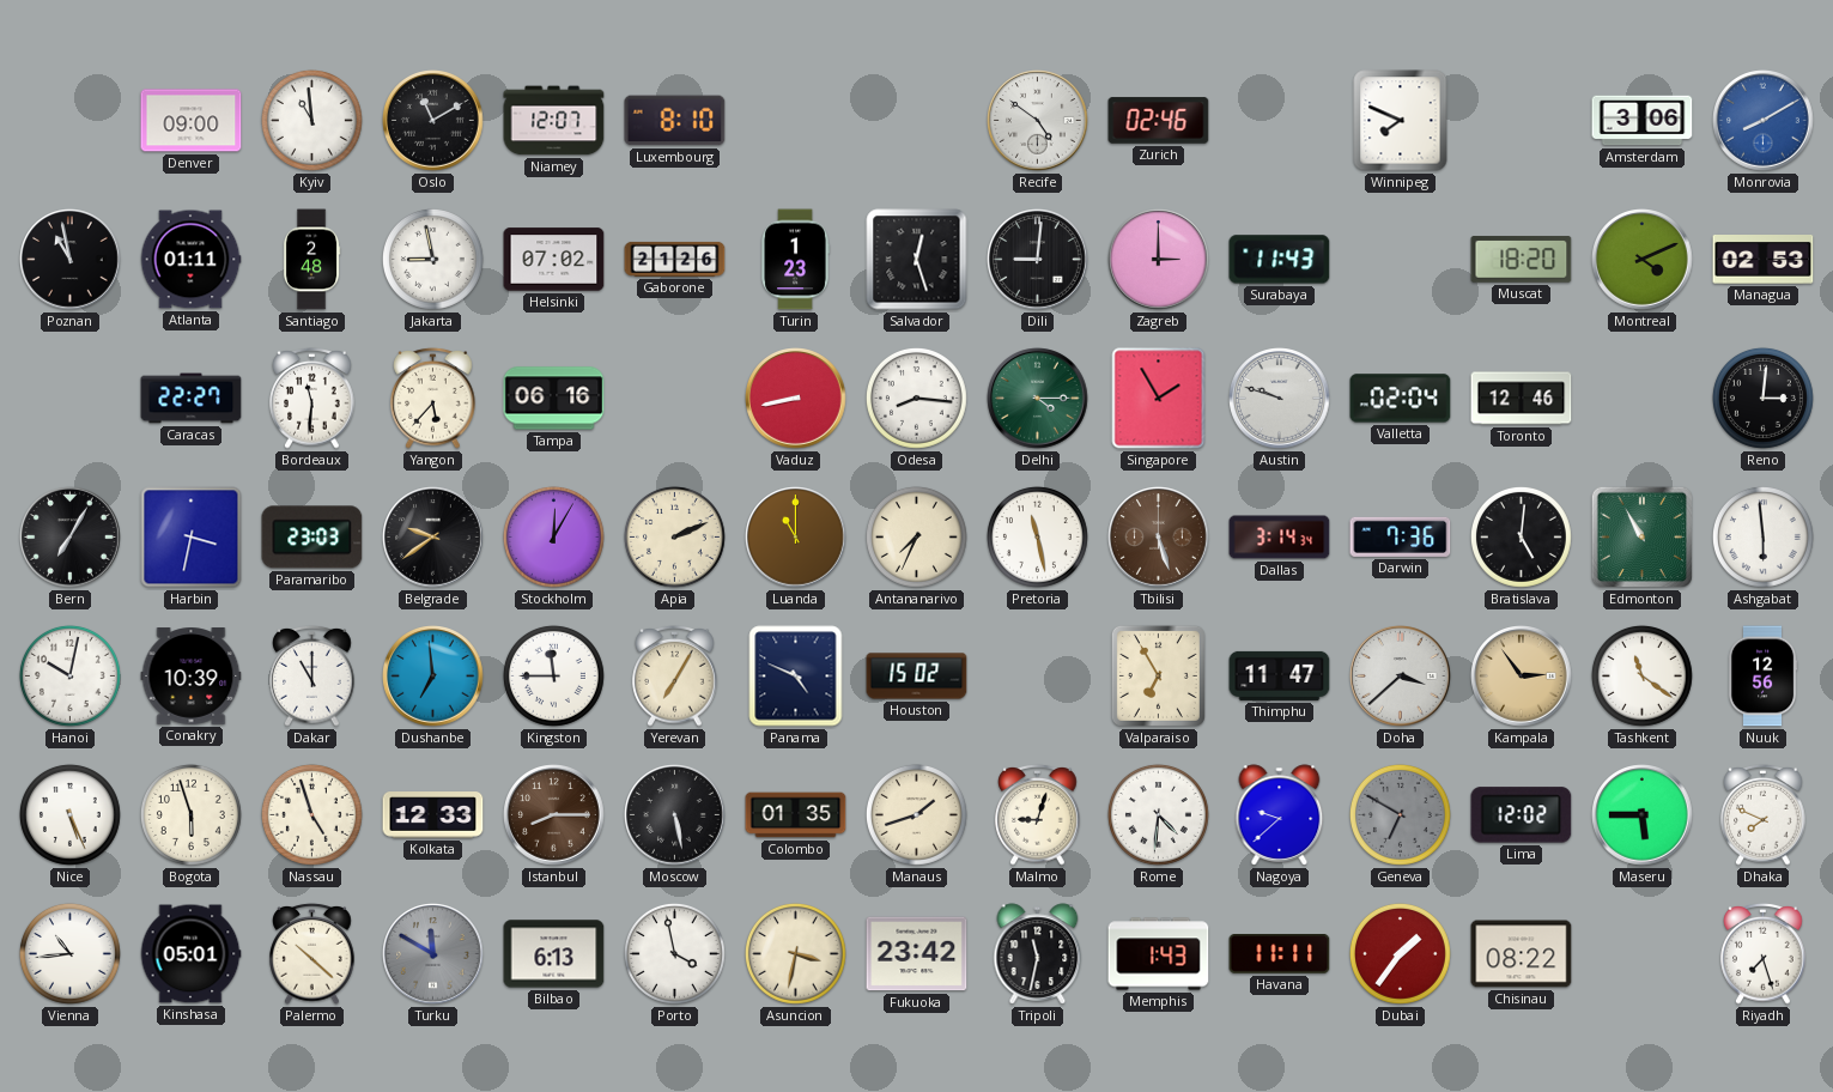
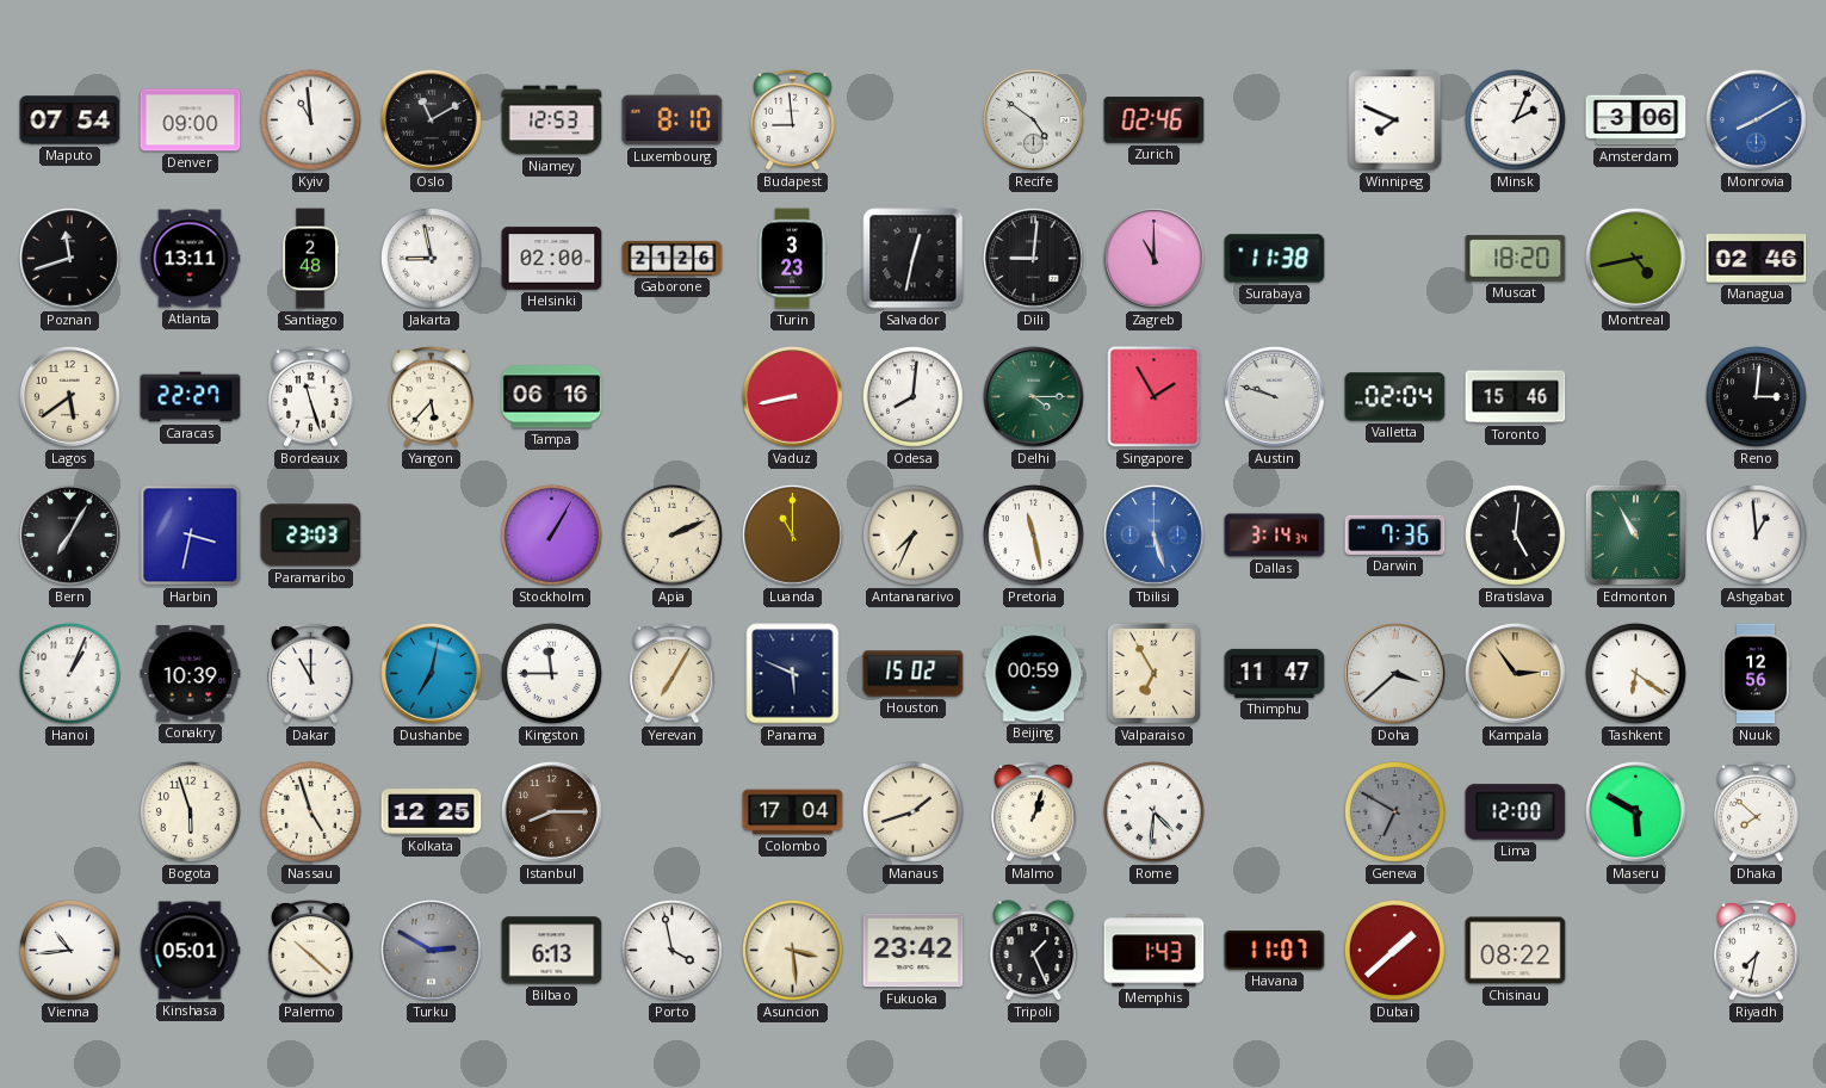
Maputo: none -> 07:54
Niamey: 12:07 -> 12:53
Budapest: none -> 8:59
Minsk: none -> 2:04
Poznan: 10:58 -> 11:42
Atlanta: 01:11 -> 13:11
Helsinki: 07:02 -> 02:00
Turin: 1:23 -> 3:23
Salvador: 12:27 -> 12:32
Zagreb: 3:00 -> 11:00
Surabaya: 11:43 -> 11:38
Montreal: 4:11 -> 4:43
Managua: 02:53 -> 02:46
Lagos: none -> 5:39
Bordeaux: 11:31 -> 11:27
Odesa: 8:16 -> 8:01
Toronto: 12:46 -> 15:46
Belgrade: 9:39 -> none
Stockholm: 12:05 -> 1:05
Tbilisi dial: brown -> blue
Ashgabat: 5:59 -> 12:59
Hanoi: 10:02 -> 1:04
Dushanbe: 6:59 -> 7:02
Panama: 4:49 -> 5:49
Beijing: none -> 00:59
Tashkent: 11:21 -> 6:21
Nice: 5:26 -> none
Kolkata: 12:33 -> 12:25
Moscow: 5:28 -> none
Colombo: 01:35 -> 17:04
Malmo: 9:03 -> 1:03
Nagoya: 9:38 -> none
Lima: 12:02 -> 12:00
Maseru: 5:45 -> 5:50
Dhaka: 7:49 -> 7:52
Turku: 11:50 -> 2:50
Asuncion: 3:32 -> 3:29
Tripoli: 11:32 -> 1:26
Havana: 11:11 -> 11:07
Dubai: 1:36 -> 1:38
Riyadh: 7:27 -> 7:32
